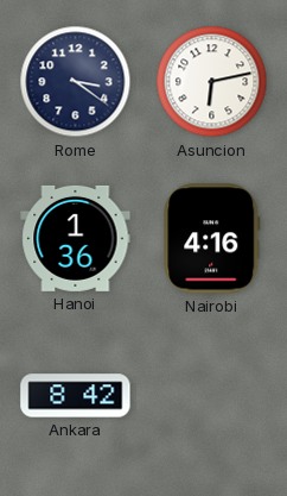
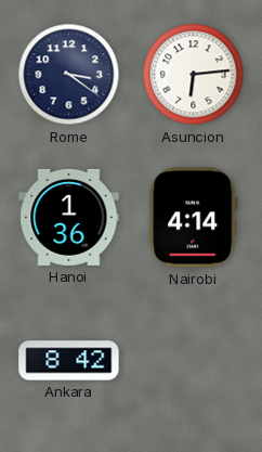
Asuncion: 6:13 -> 6:14
Nairobi: 4:16 -> 4:14
